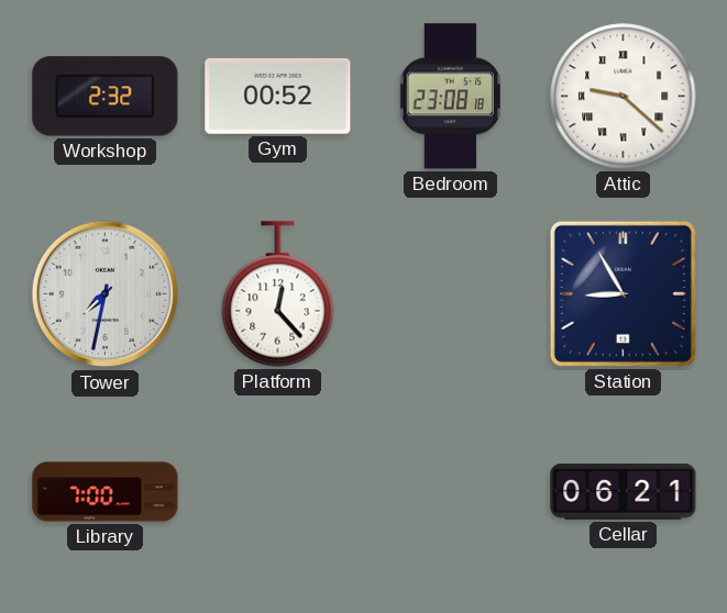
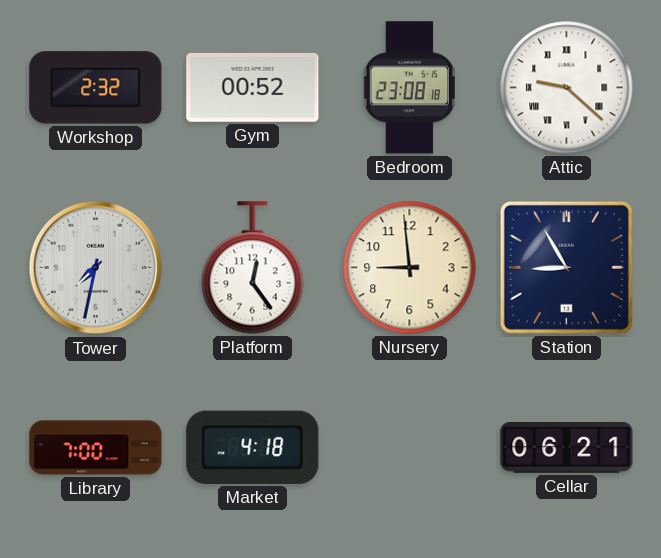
Platform: 12:23 -> 12:24
Nursery: none -> 8:59
Market: none -> 4:18
